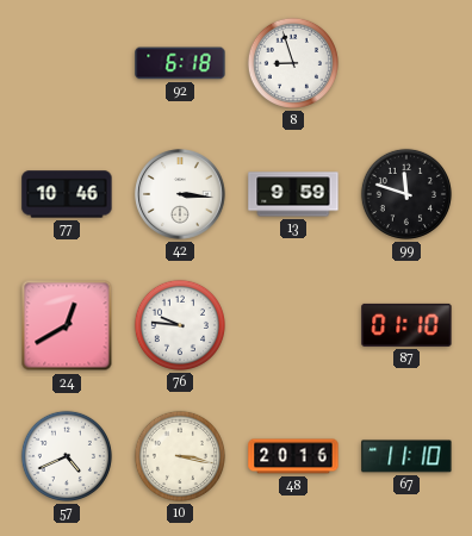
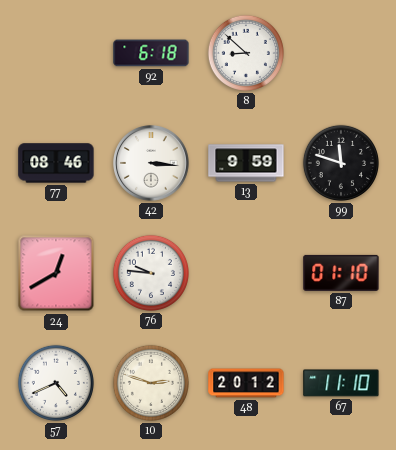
8: 8:57 -> 8:52
77: 10:46 -> 08:46
10: 3:17 -> 2:48
48: 20:16 -> 20:12
